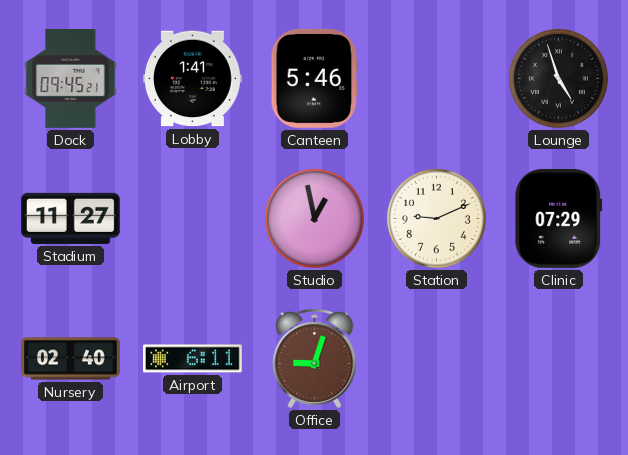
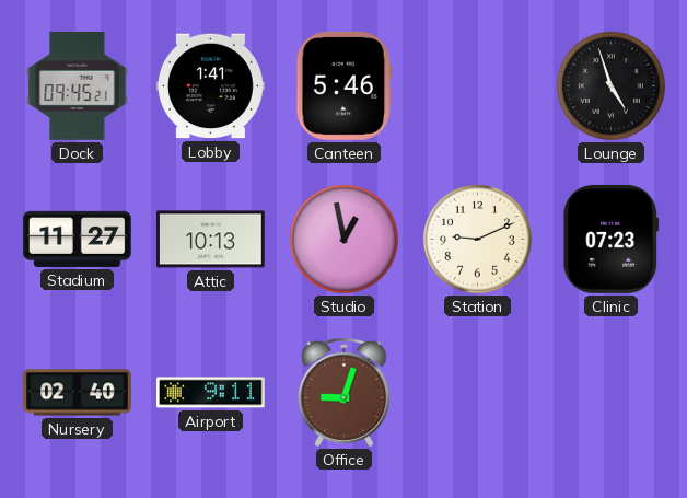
Attic: none -> 10:13
Clinic: 07:29 -> 07:23
Airport: 6:11 -> 9:11
